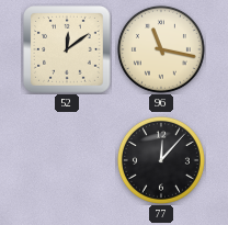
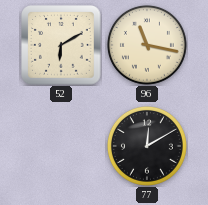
52: 12:09 -> 6:10
77: 12:07 -> 12:10
